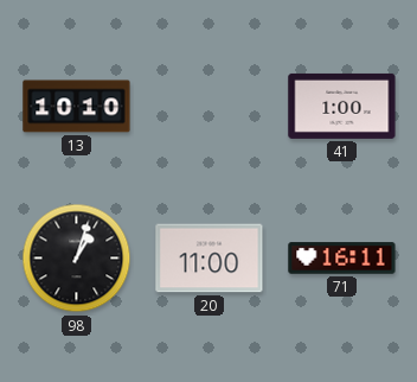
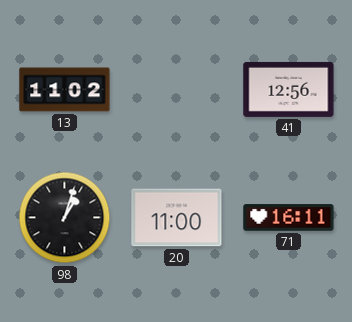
13: 10:10 -> 11:02
41: 1:00 -> 12:56
